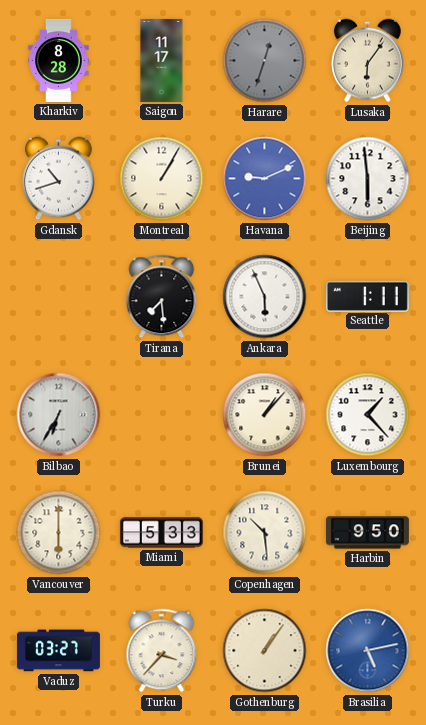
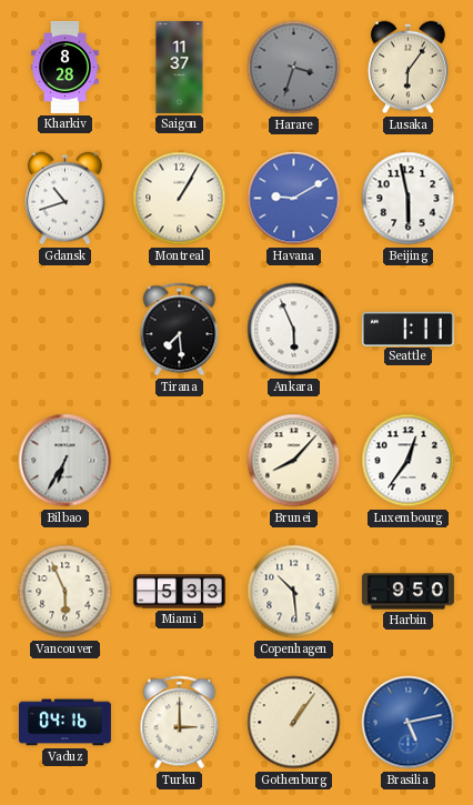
Saigon: 11:17 -> 11:37
Harare: 12:33 -> 3:33
Havana: 9:11 -> 9:10
Beijing: 5:59 -> 5:58
Brunei: 1:07 -> 8:07
Luxembourg: 1:23 -> 12:36
Vancouver: 6:00 -> 5:56
Vaduz: 03:27 -> 04:16
Turku: 3:37 -> 3:00
